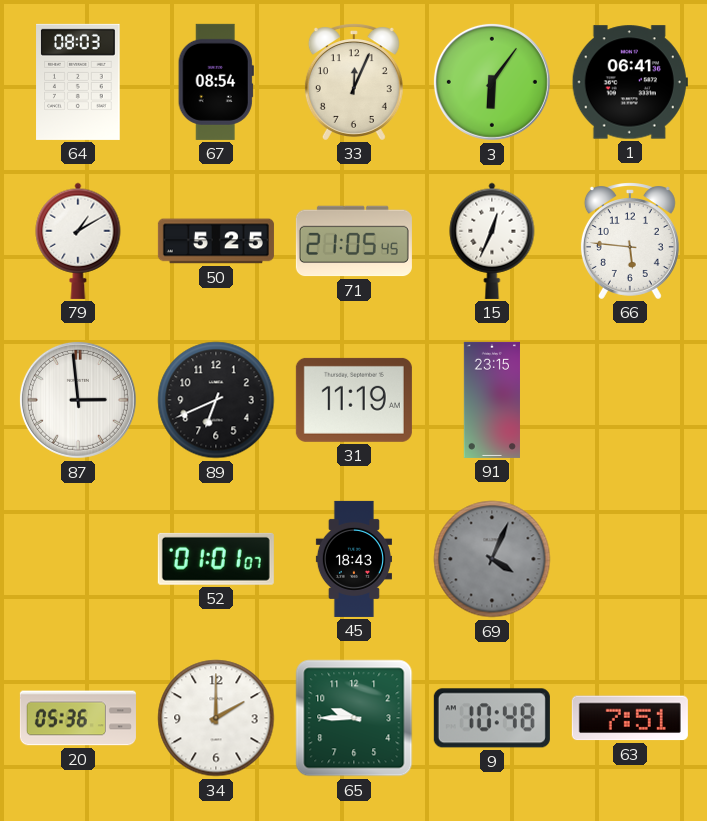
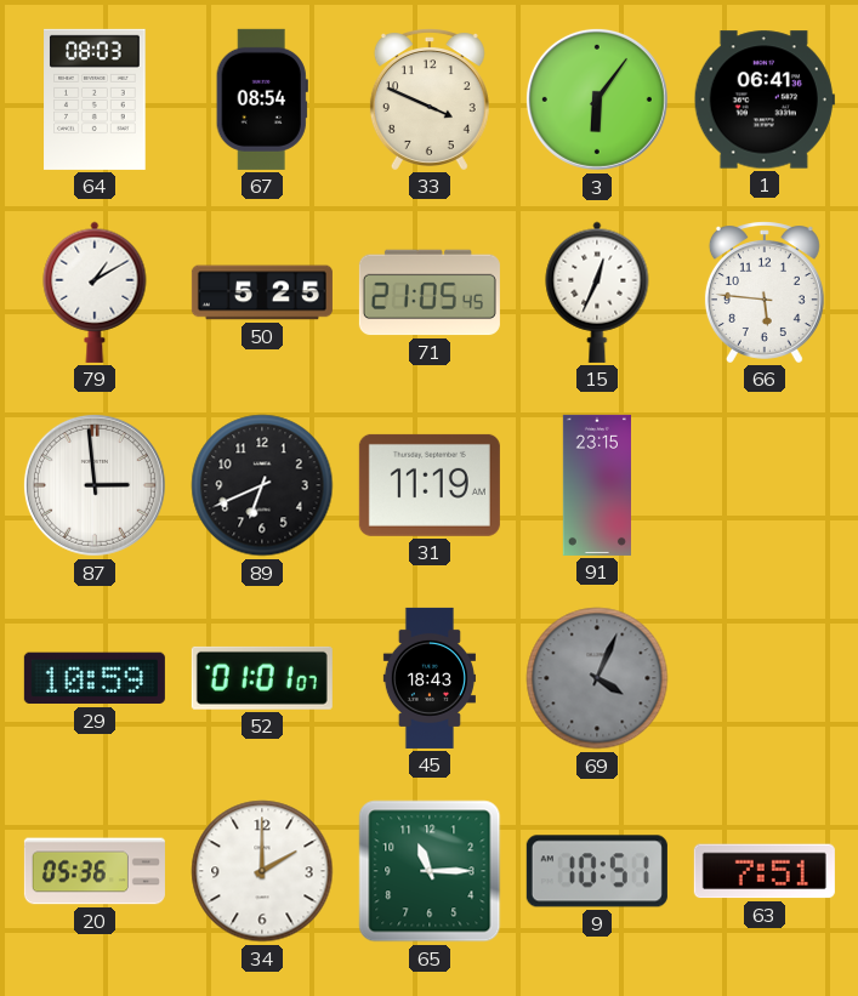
33: 12:04 -> 3:49
29: none -> 10:59
65: 9:45 -> 11:15
9: 10:48 -> 10:51
